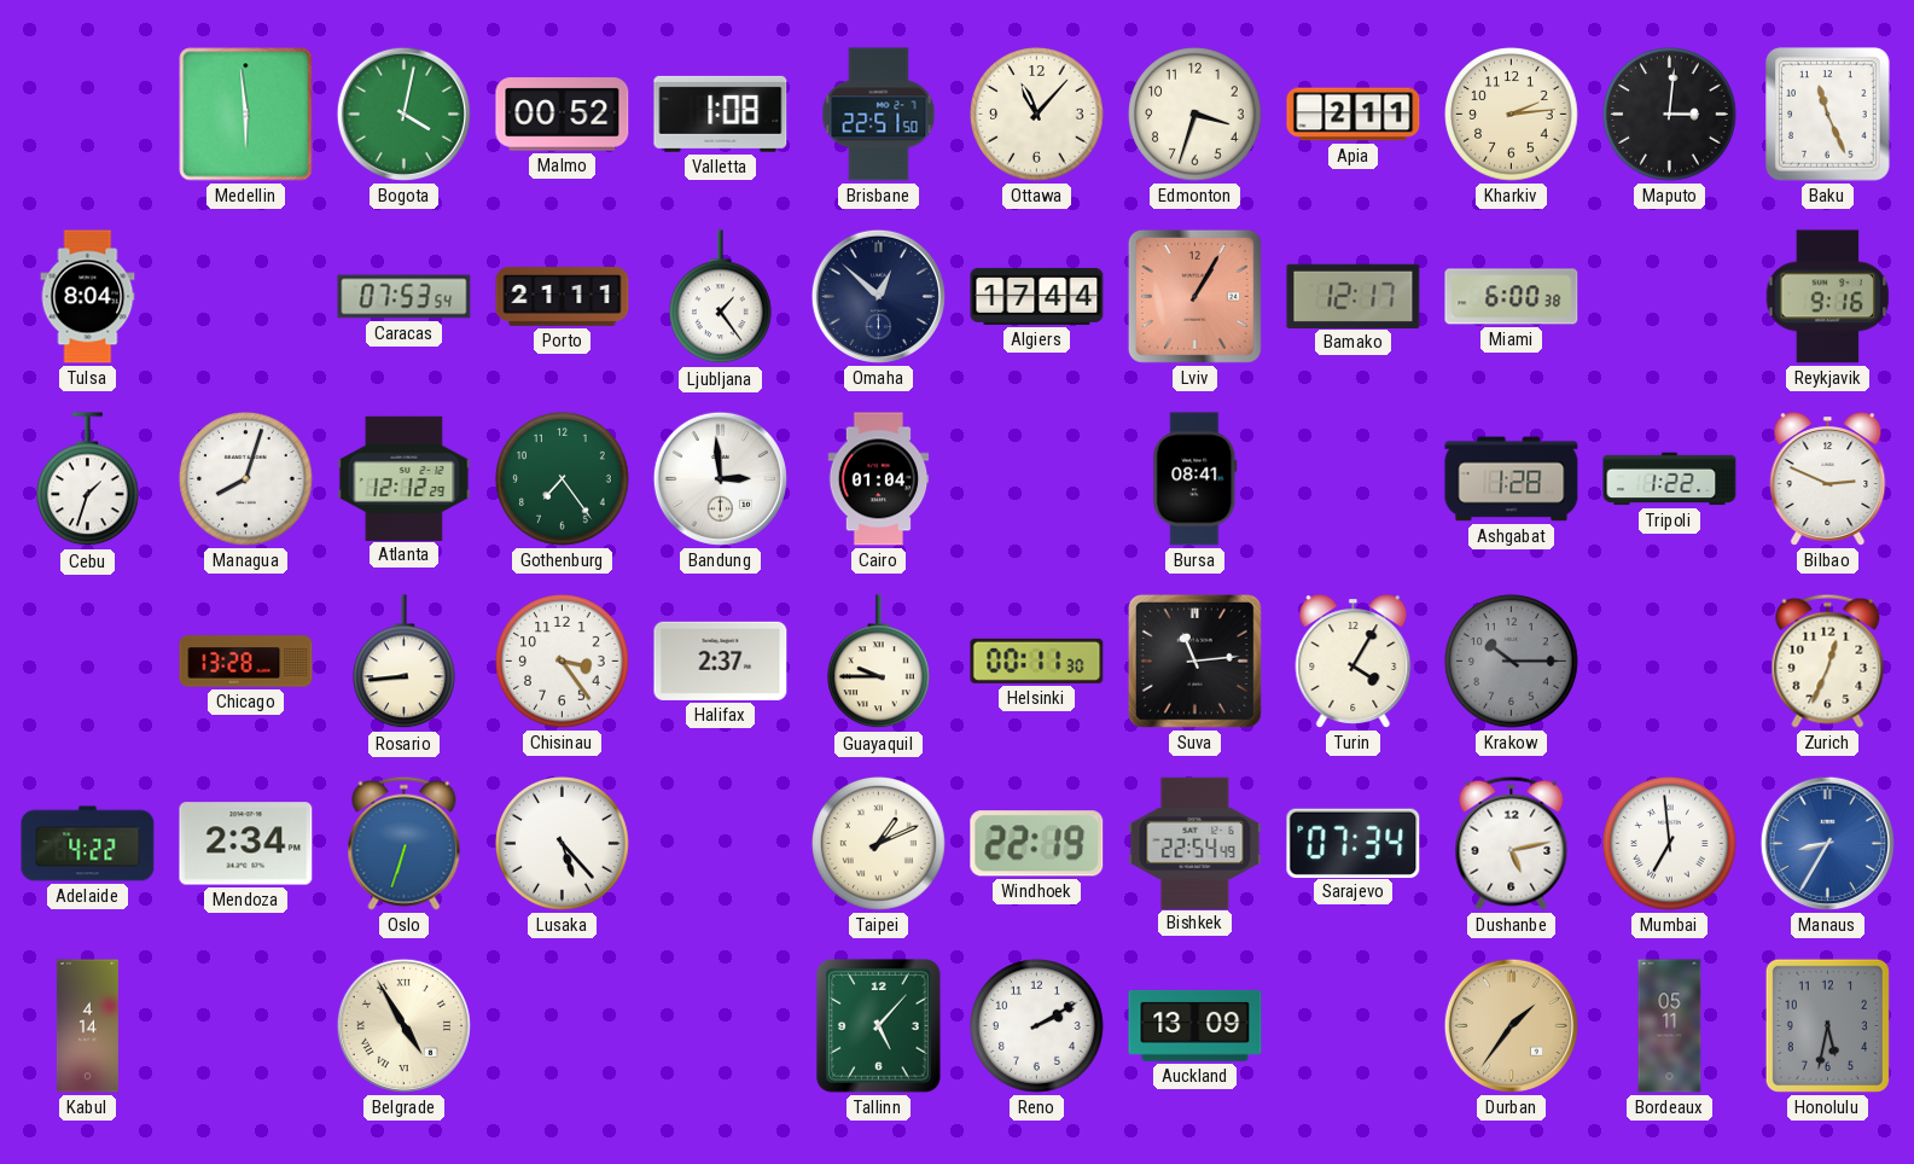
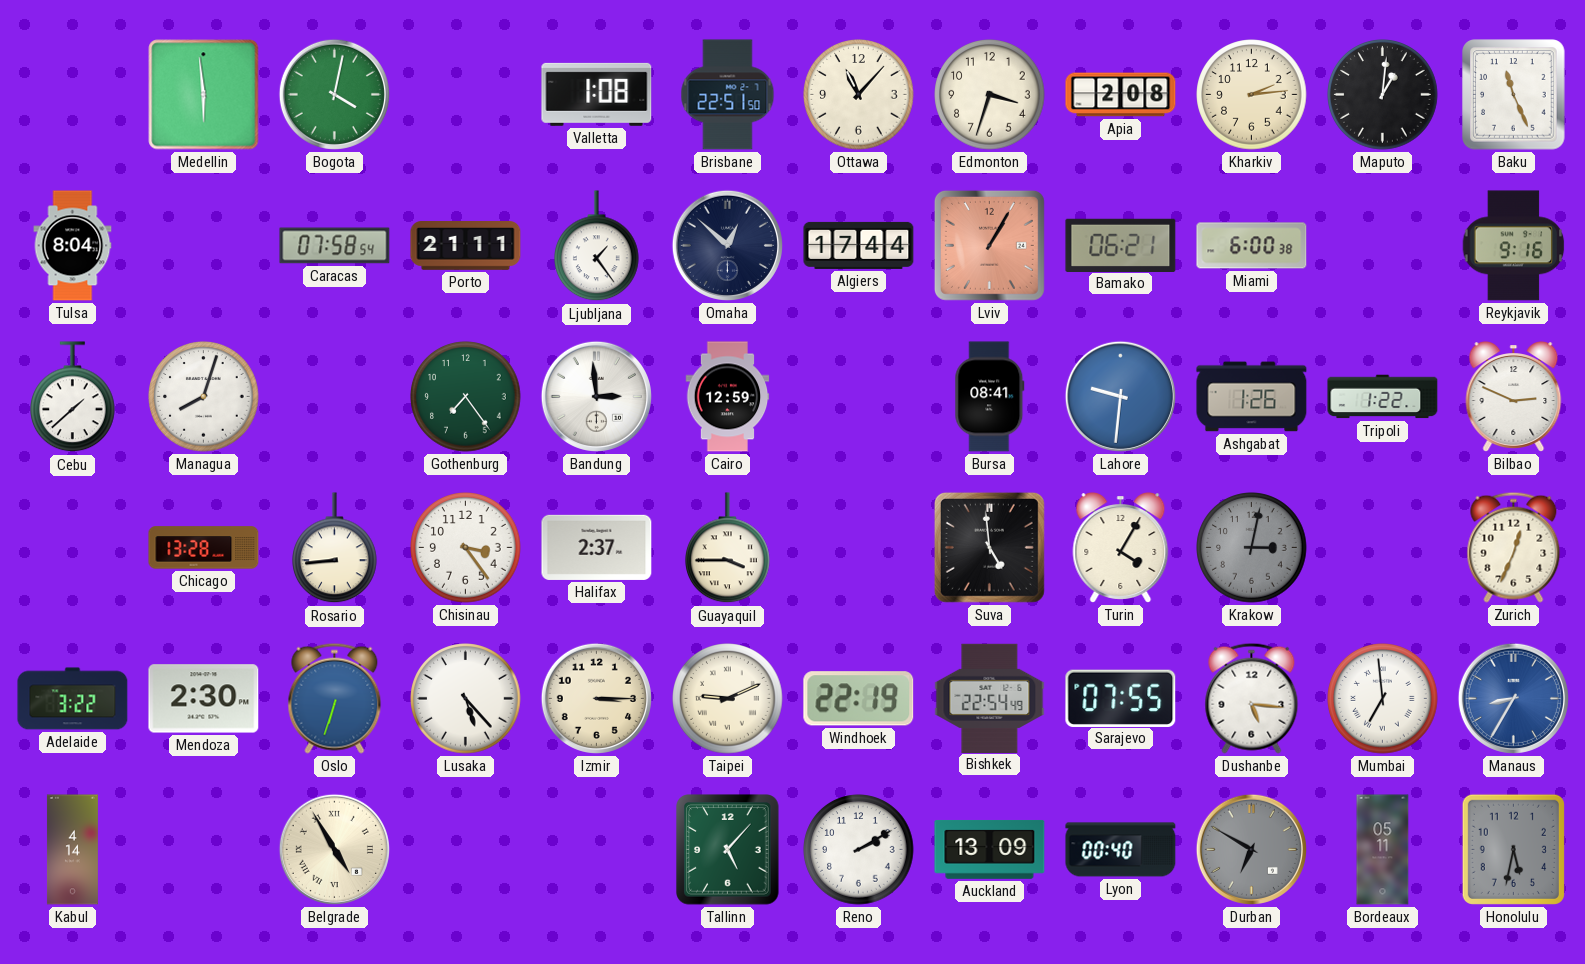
Malmo: 00:52 -> none
Apia: 2:11 -> 2:08
Maputo: 3:01 -> 1:01
Caracas: 07:53 -> 07:58
Bamako: 12:17 -> 06:21
Cebu: 1:33 -> 1:38
Atlanta: 12:12 -> none
Cairo: 01:04 -> 12:59
Lahore: none -> 9:31
Ashgabat: 1:28 -> 1:26
Guayaquil: 9:45 -> 3:45
Helsinki: 00:11 -> none
Suva: 11:14 -> 4:59
Krakow: 10:15 -> 3:02
Adelaide: 4:22 -> 3:22
Mendoza: 2:34 -> 2:30
Izmir: none -> 3:15
Taipei: 1:11 -> 9:11
Sarajevo: 07:34 -> 07:55
Dushanbe: 5:13 -> 5:16
Lyon: none -> 00:40
Durban: 1:36 -> 6:50
Durban dial: champagne -> grey
